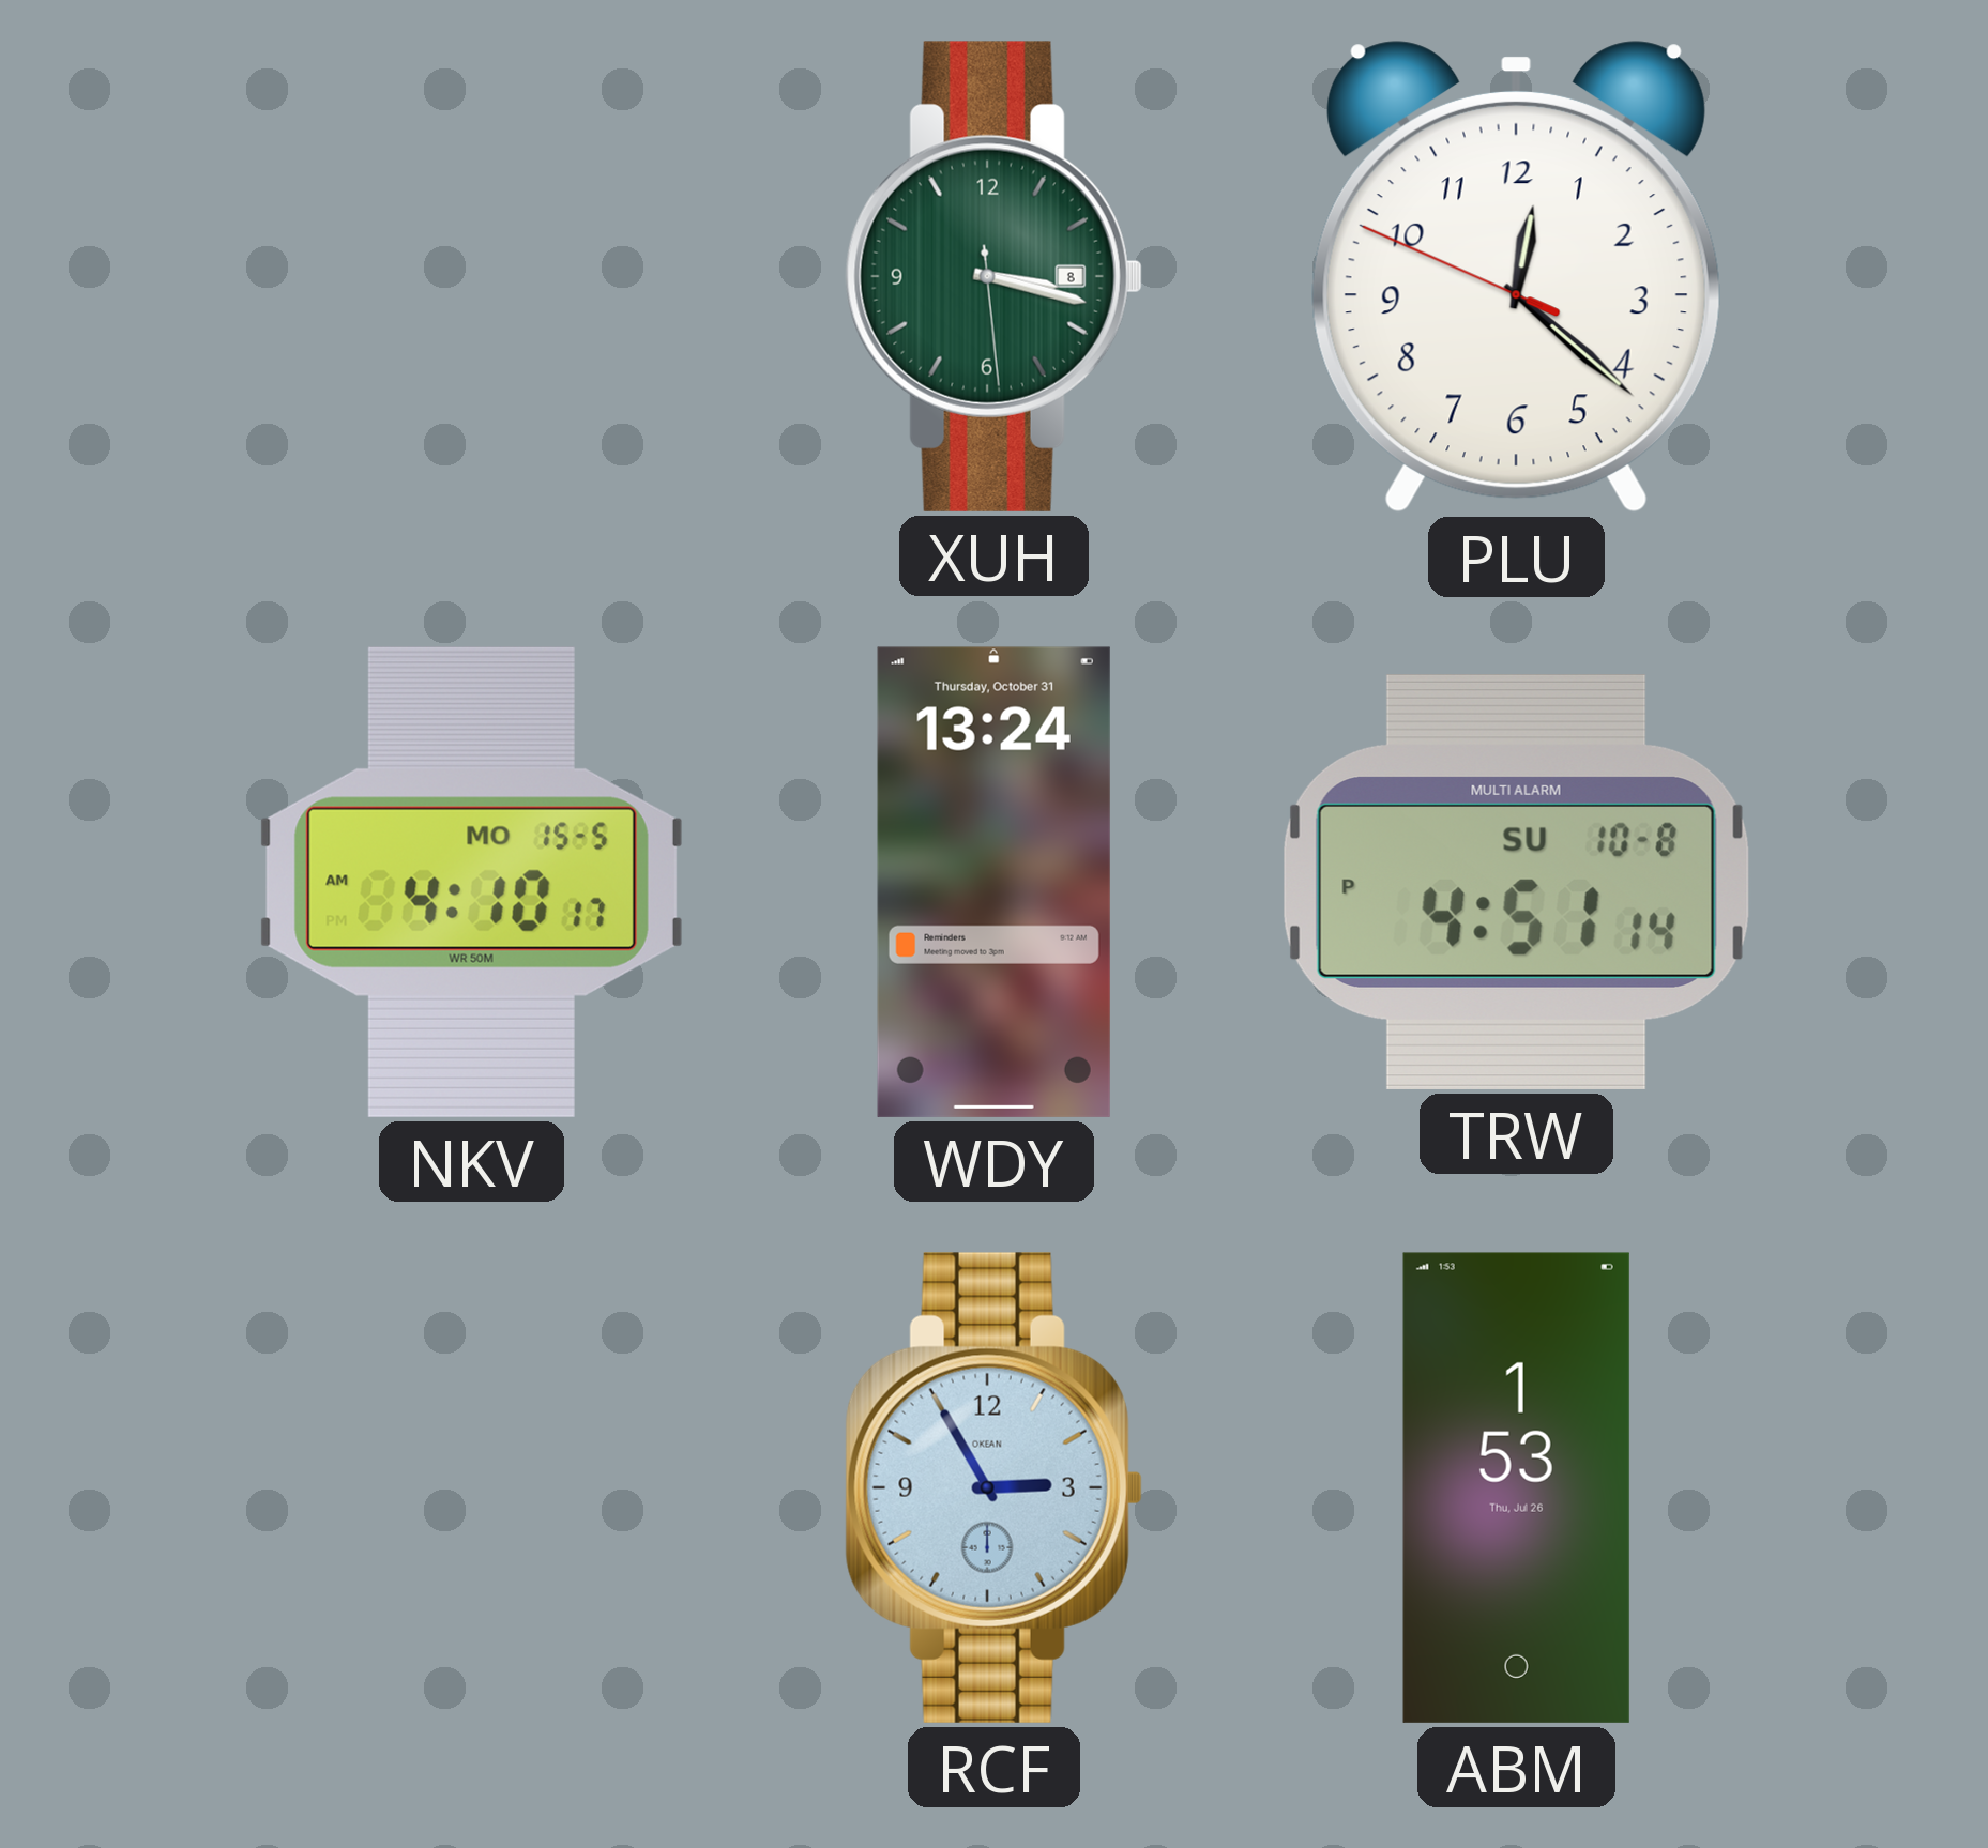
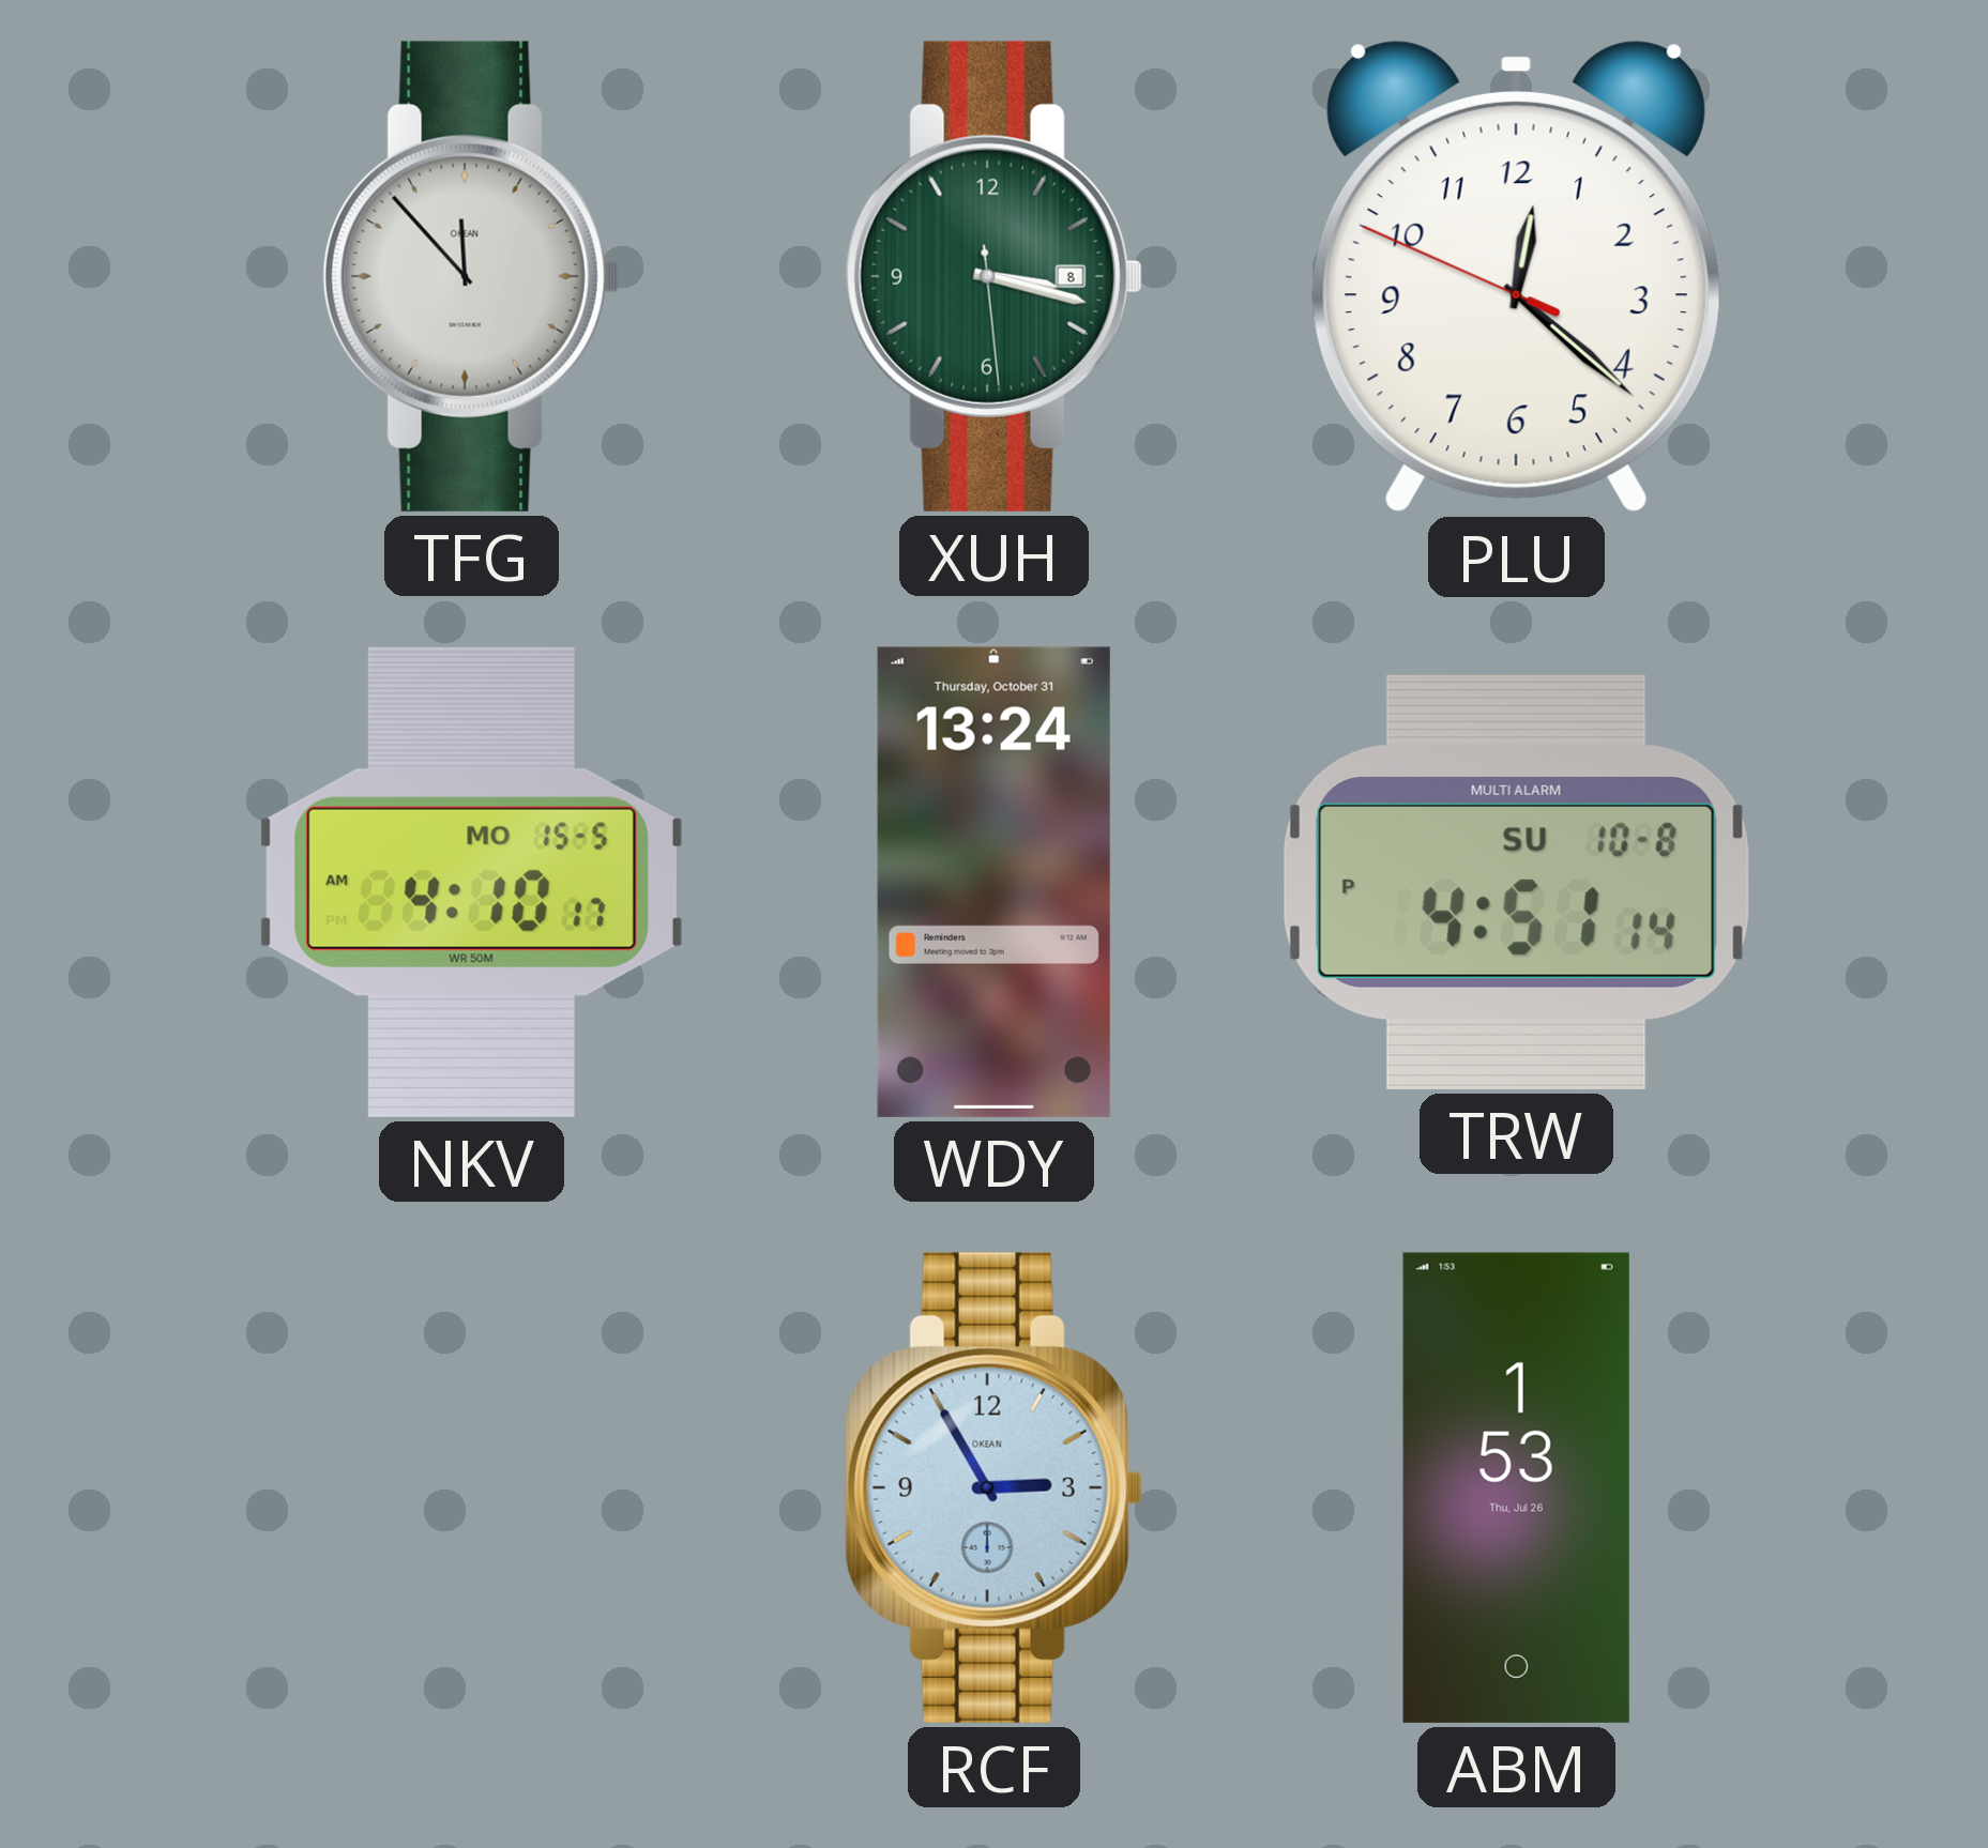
TFG: none -> 11:53
